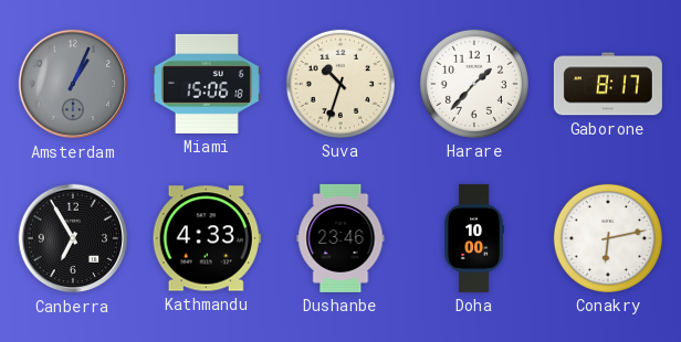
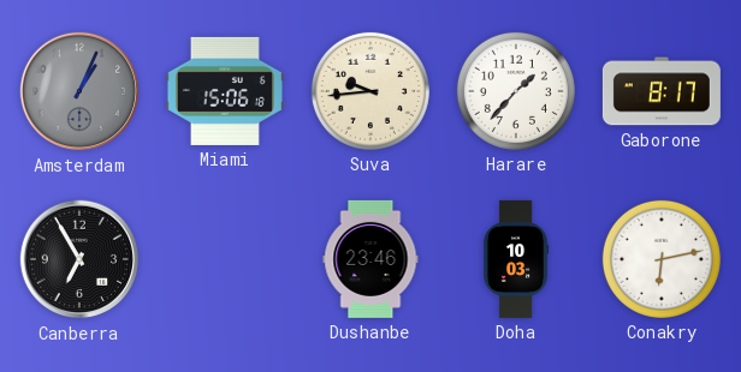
Suva: 10:33 -> 9:44
Kathmandu: 4:33 -> none
Doha: 10:00 -> 10:03
